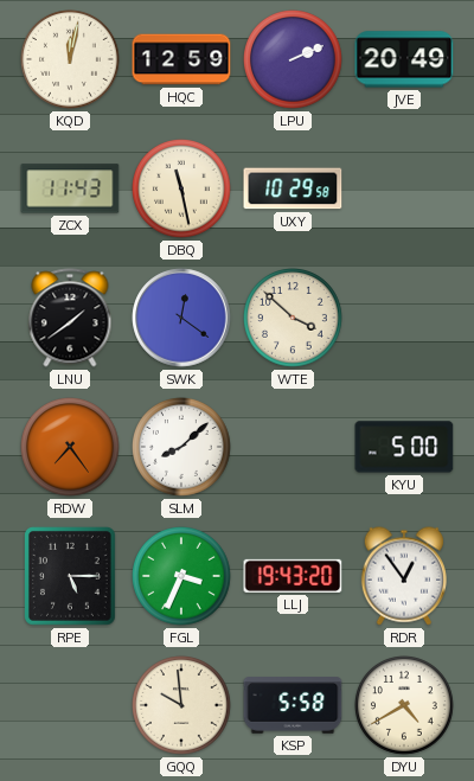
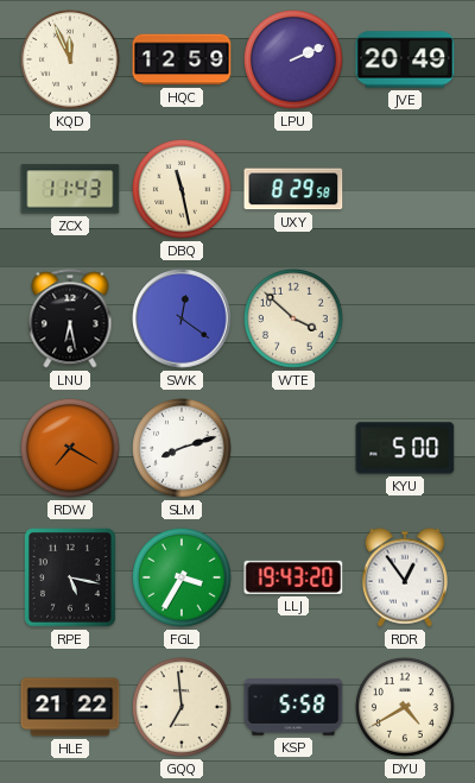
KQD: 12:02 -> 11:56
UXY: 10:29 -> 8:29
LNU: 1:39 -> 6:28
RDW: 7:24 -> 7:20
SLM: 8:08 -> 8:12
RPE: 5:15 -> 5:17
FGL: 3:34 -> 3:35
HLE: none -> 21:22
GQQ: 9:59 -> 6:59
